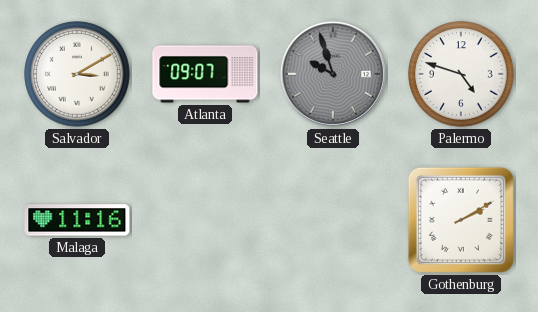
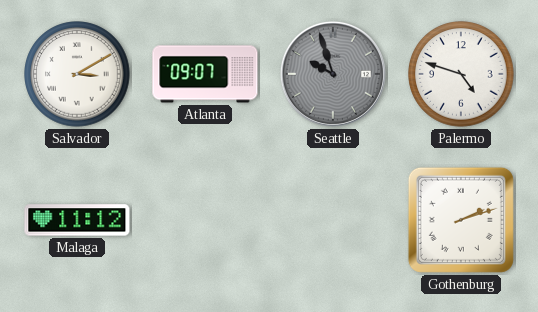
Malaga: 11:16 -> 11:12
Gothenburg: 2:10 -> 2:12
